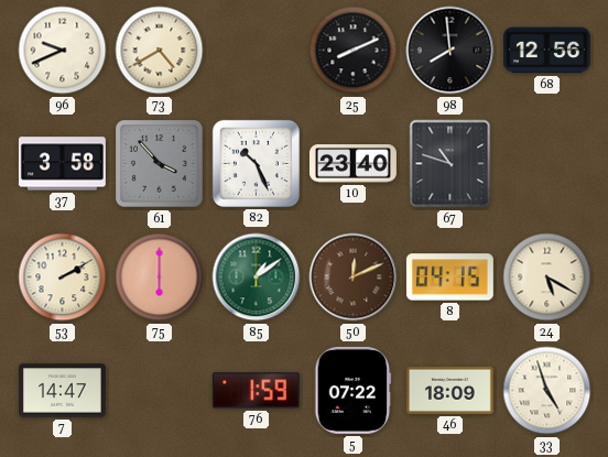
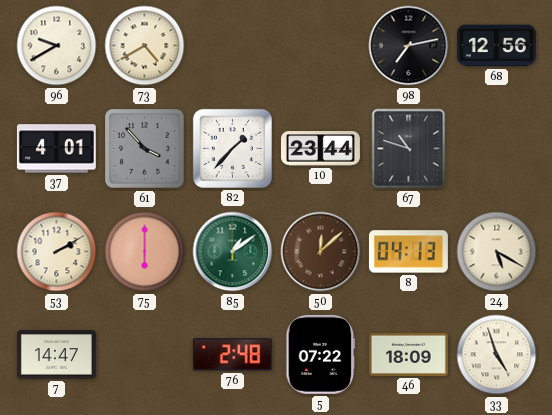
96: 9:41 -> 9:40
25: 8:11 -> none
98: 7:59 -> 7:13
37: 3:58 -> 4:01
82: 10:26 -> 1:37
10: 23:40 -> 23:44
50: 12:11 -> 12:08
8: 04:15 -> 04:13
76: 1:59 -> 2:48
